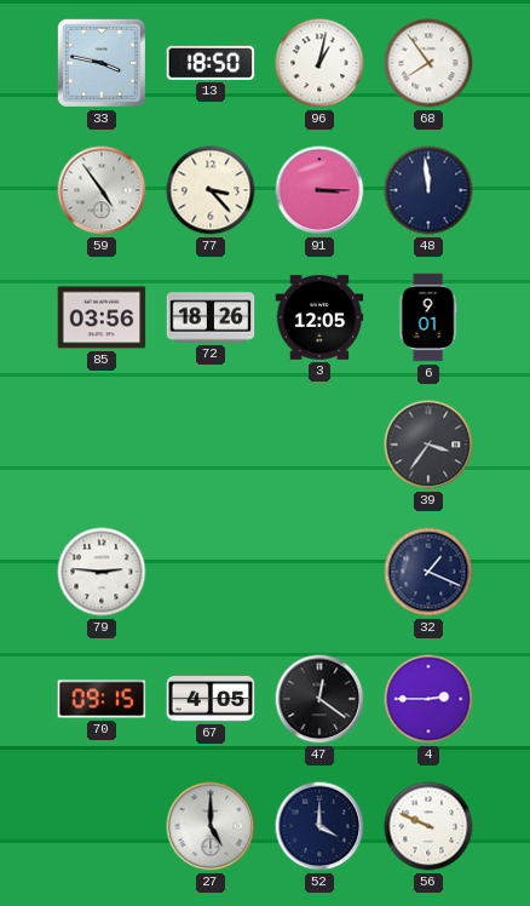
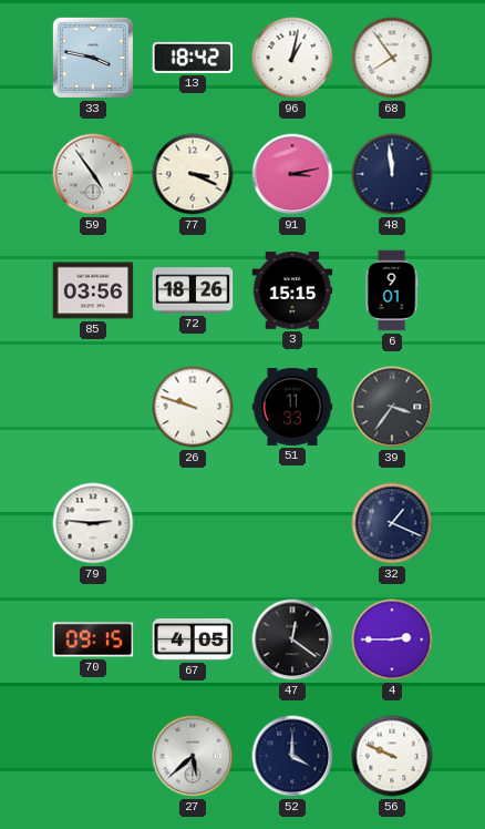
13: 18:50 -> 18:42
77: 3:23 -> 3:19
91: 3:15 -> 3:13
3: 12:05 -> 15:15
26: none -> 9:48
51: none -> 11:33
27: 5:00 -> 5:38
